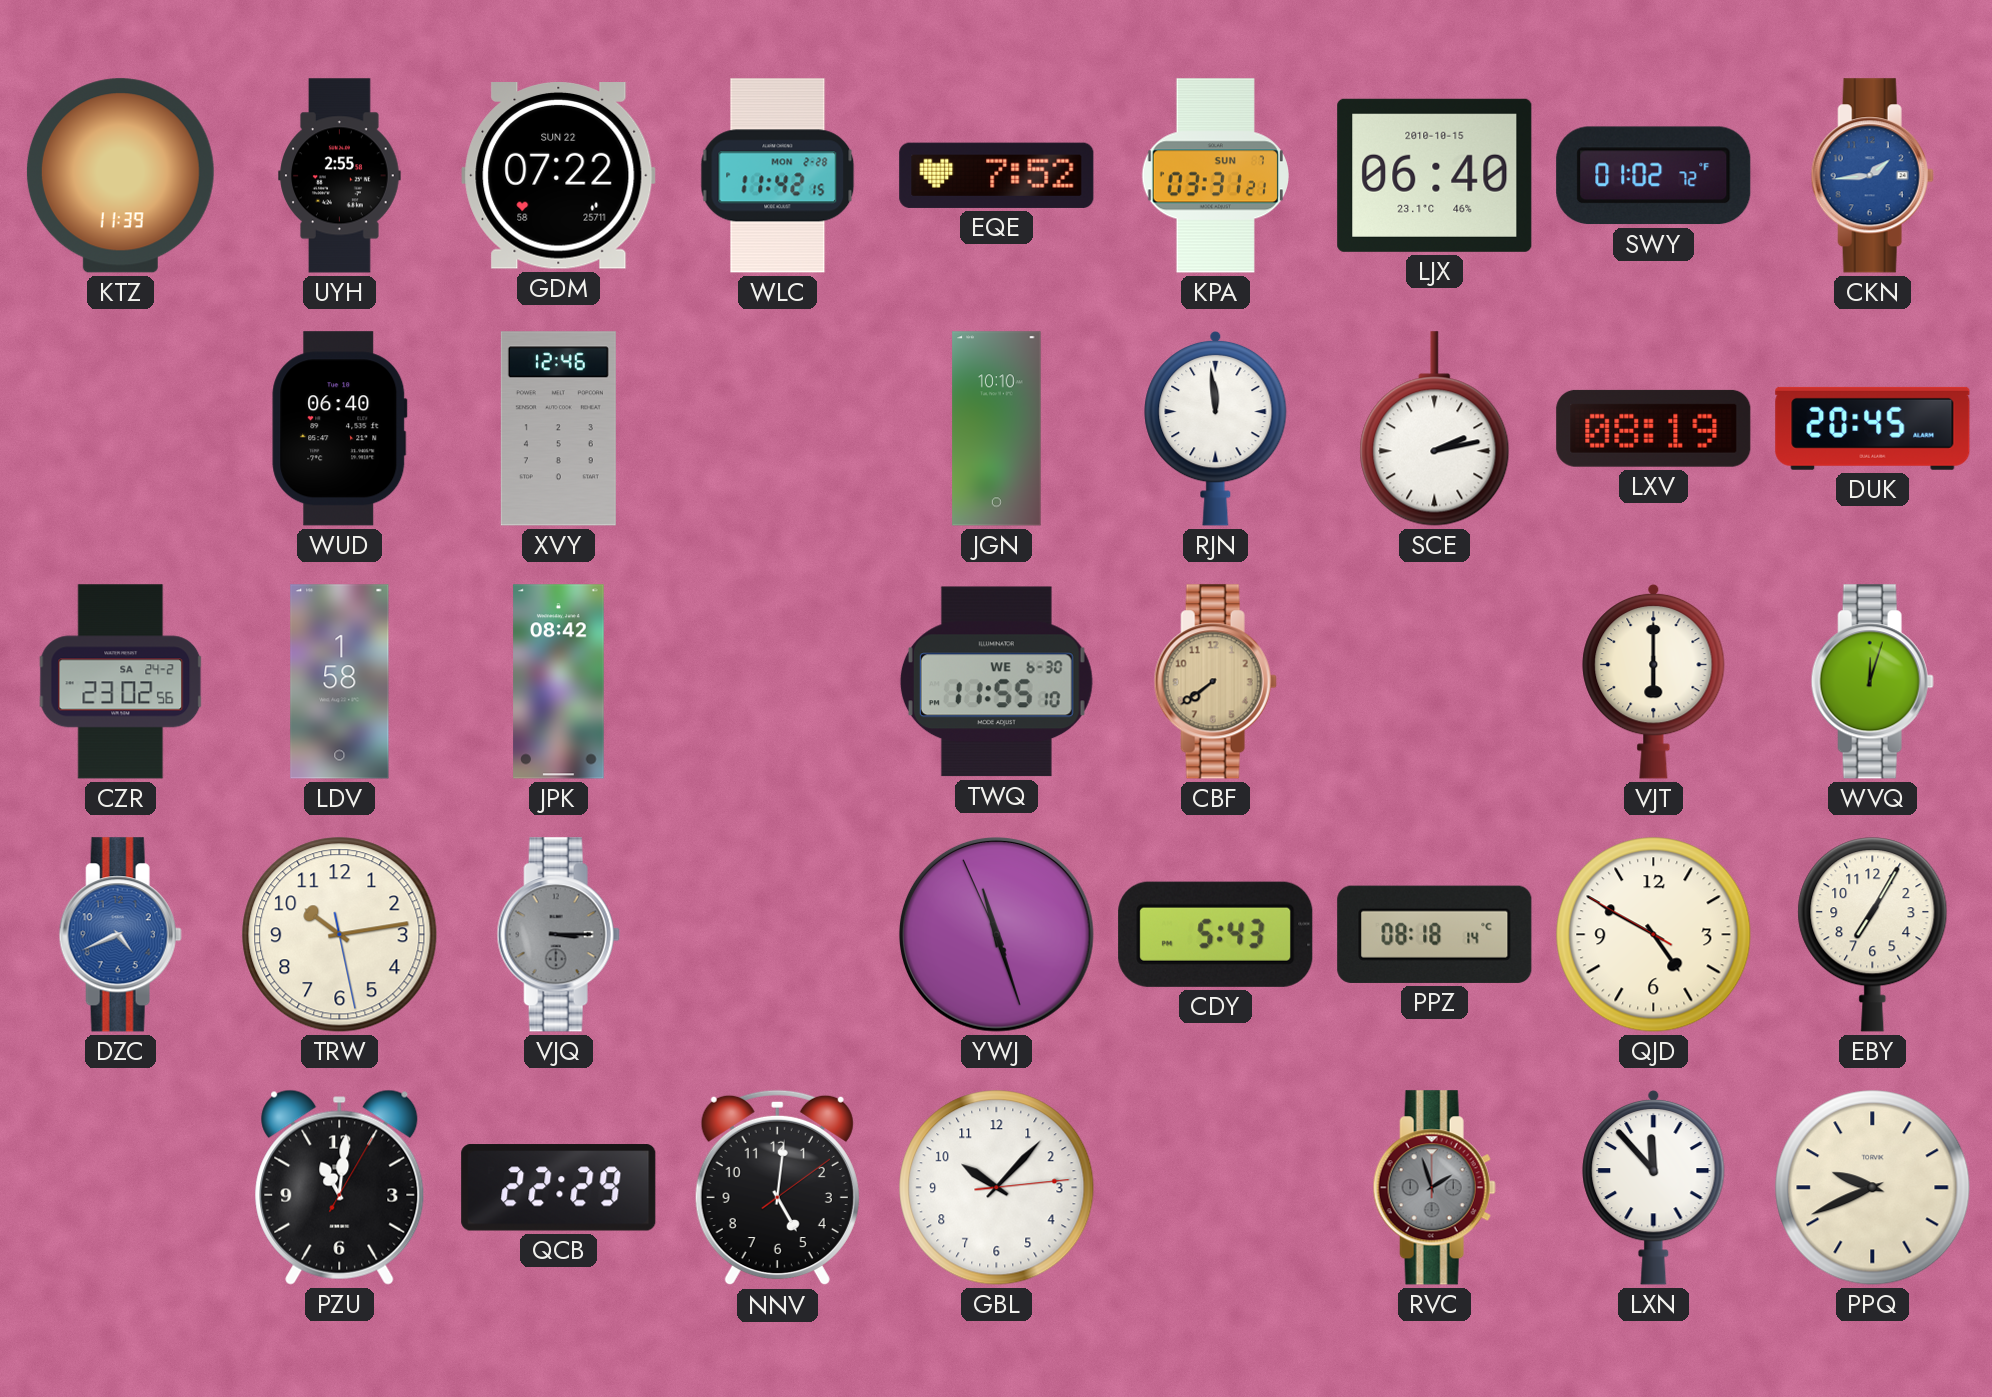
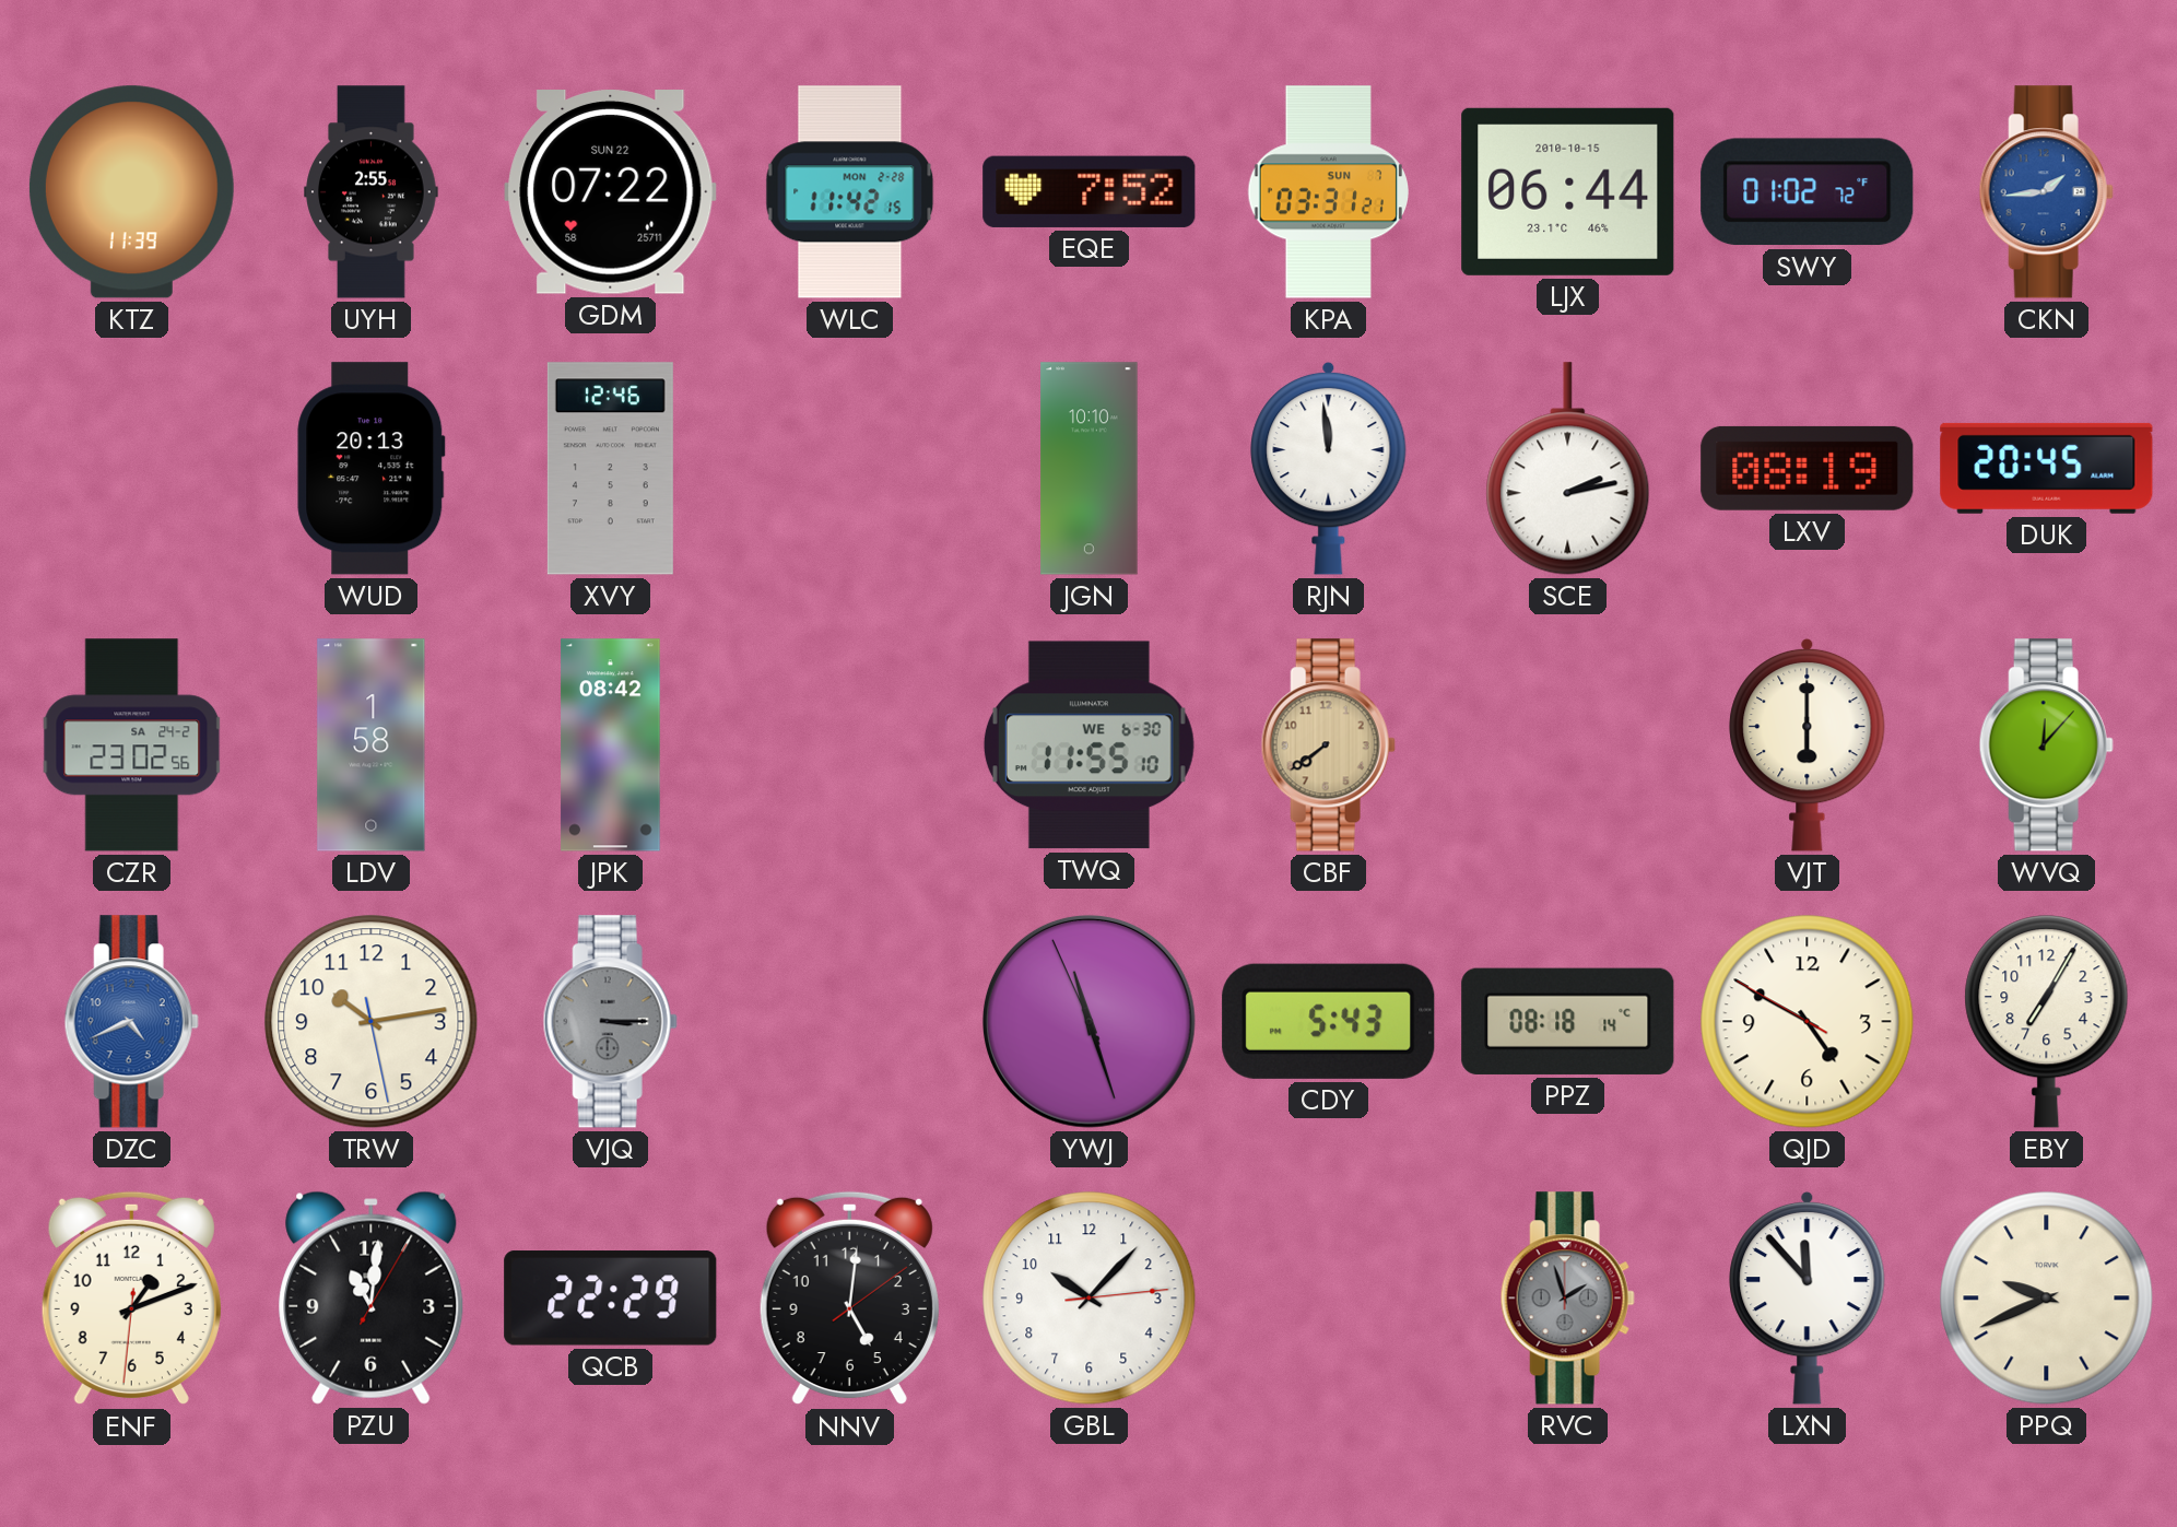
LJX: 06:40 -> 06:44
WUD: 06:40 -> 20:13
WVQ: 12:03 -> 12:07
ENF: none -> 1:11
